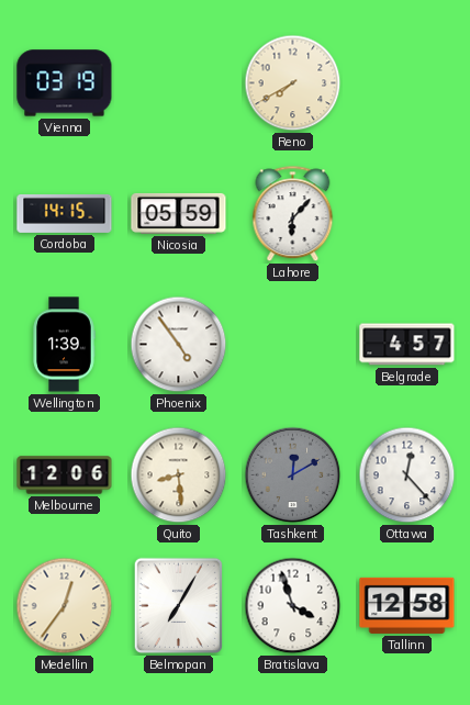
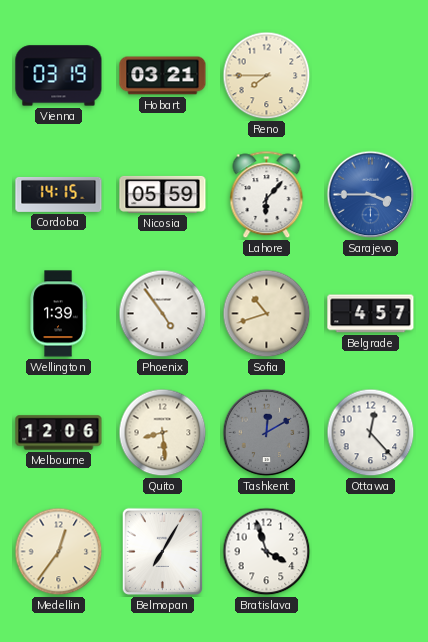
Hobart: none -> 03:21
Reno: 7:40 -> 7:45
Sarajevo: none -> 3:45
Sofia: none -> 10:42
Tallinn: 12:58 -> none
